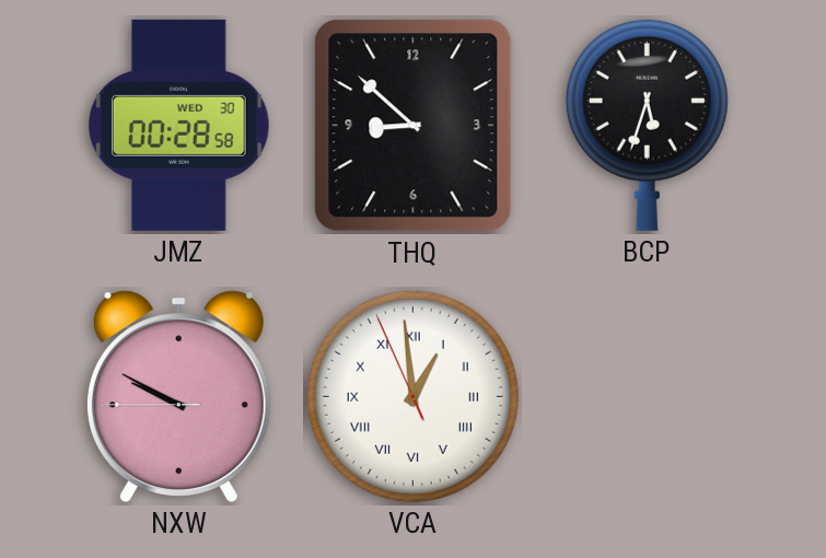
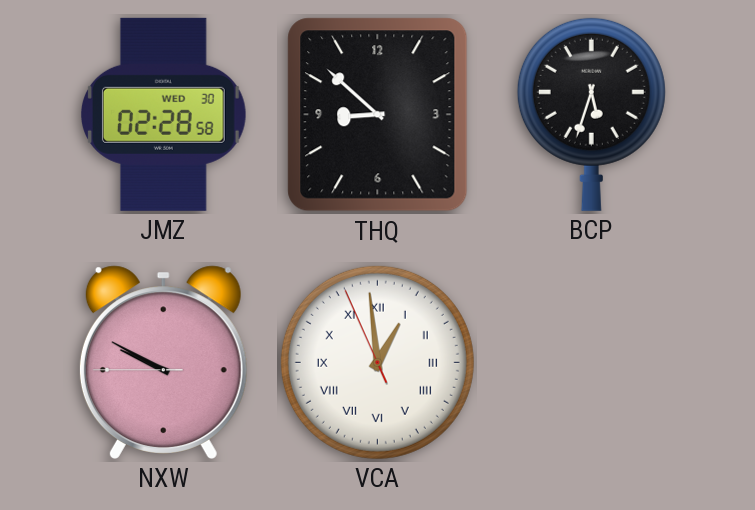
JMZ: 00:28 -> 02:28
